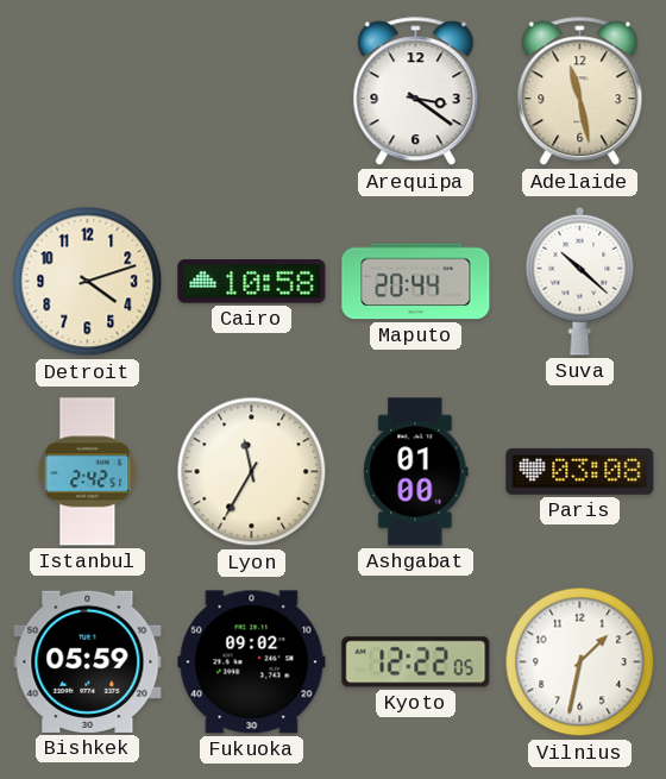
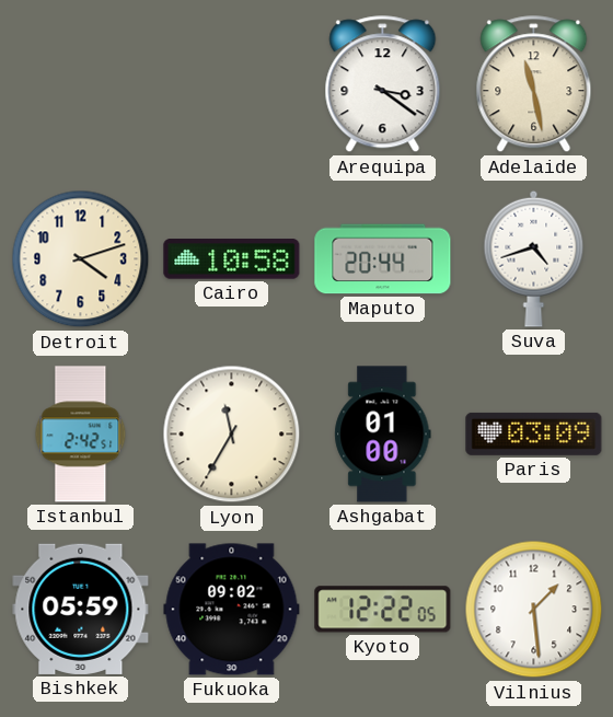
Suva: 10:22 -> 4:42
Paris: 03:08 -> 03:09
Vilnius: 1:32 -> 1:29
